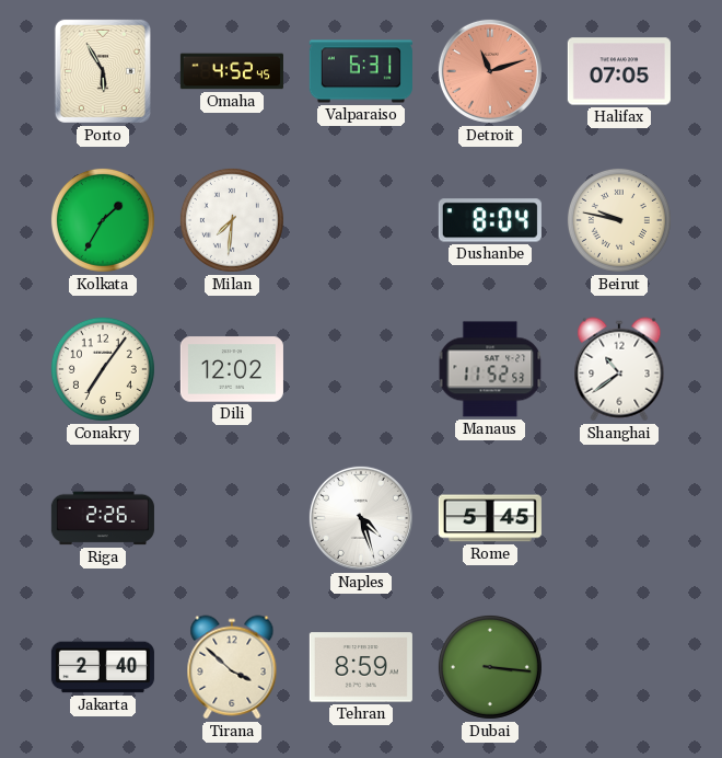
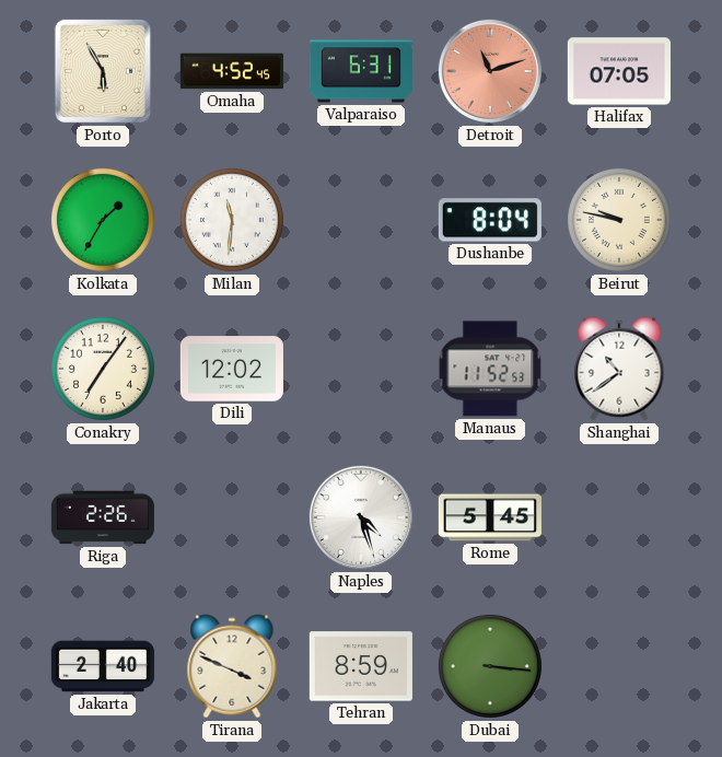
Milan: 7:31 -> 11:31
Tirana: 3:52 -> 3:49
